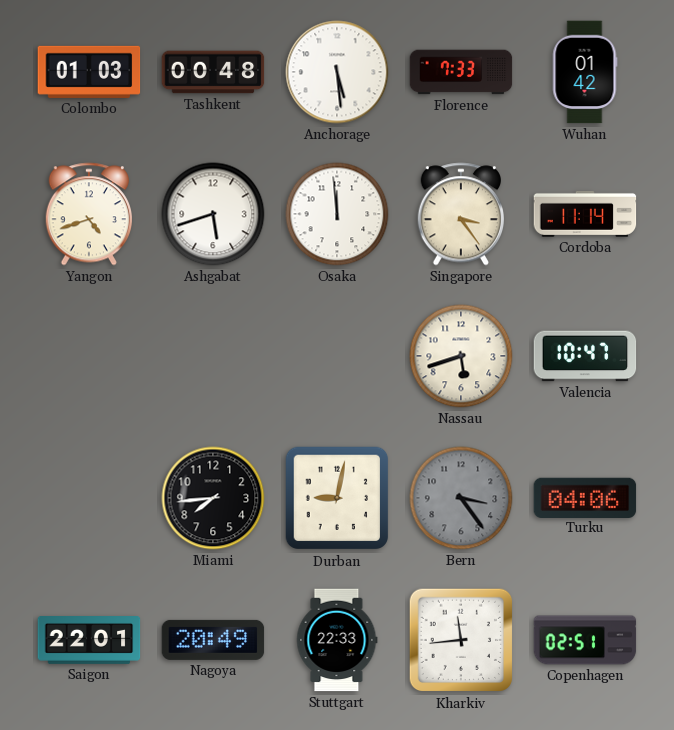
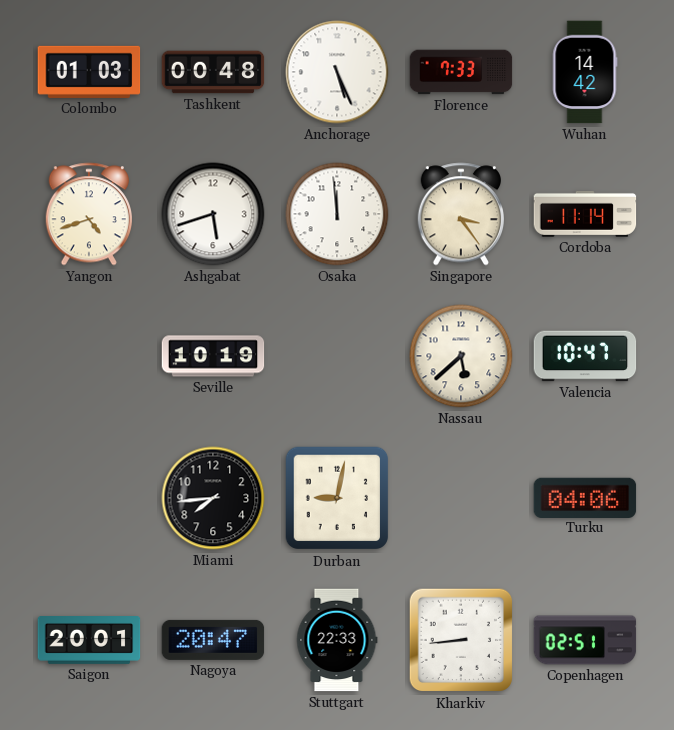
Anchorage: 5:29 -> 5:26
Wuhan: 01:42 -> 14:42
Seville: none -> 10:19
Nassau: 5:42 -> 5:38
Bern: 3:24 -> none
Saigon: 22:01 -> 20:01
Nagoya: 20:49 -> 20:47
Kharkiv: 11:44 -> 8:44
